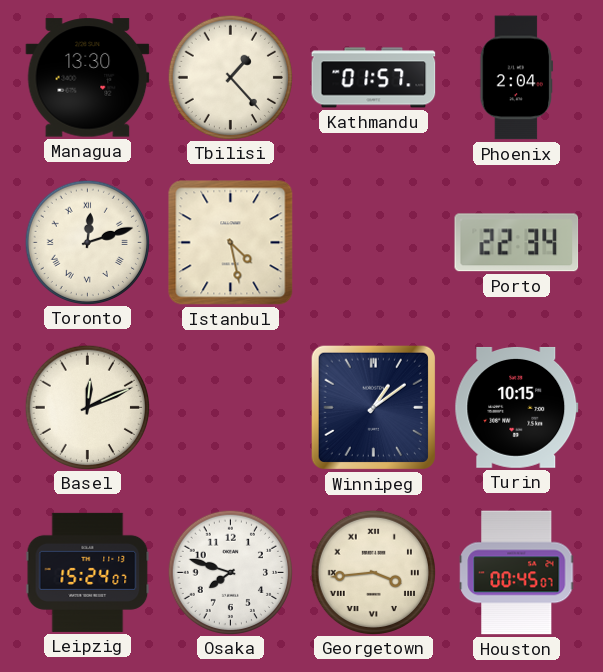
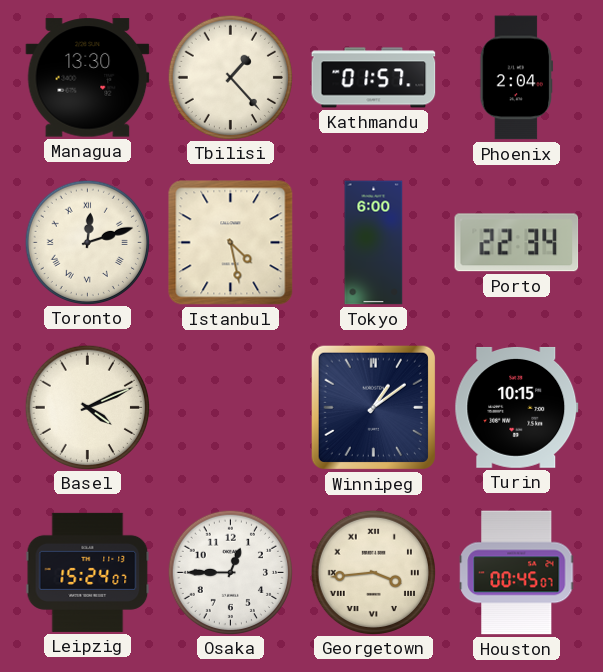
Tokyo: none -> 6:00
Basel: 12:11 -> 4:11
Osaka: 7:48 -> 12:45
